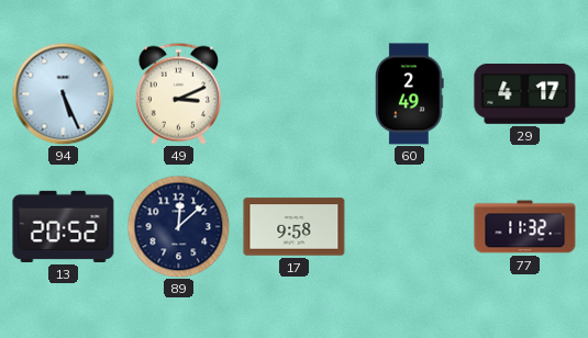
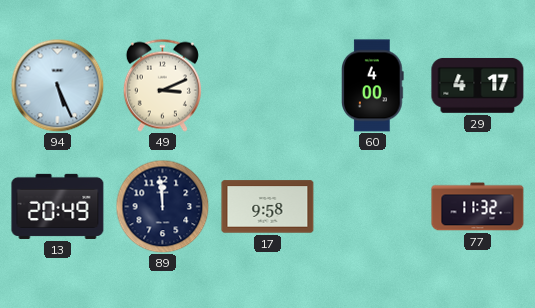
60: 2:49 -> 4:00
13: 20:52 -> 20:49
89: 12:08 -> 11:59
